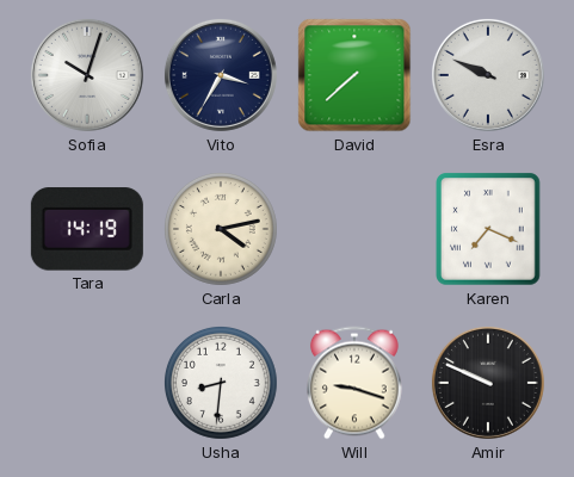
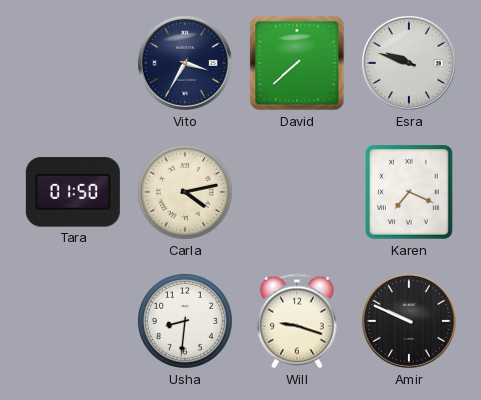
Sofia: 10:03 -> none
Esra: 9:49 -> 9:48
Tara: 14:19 -> 01:50
